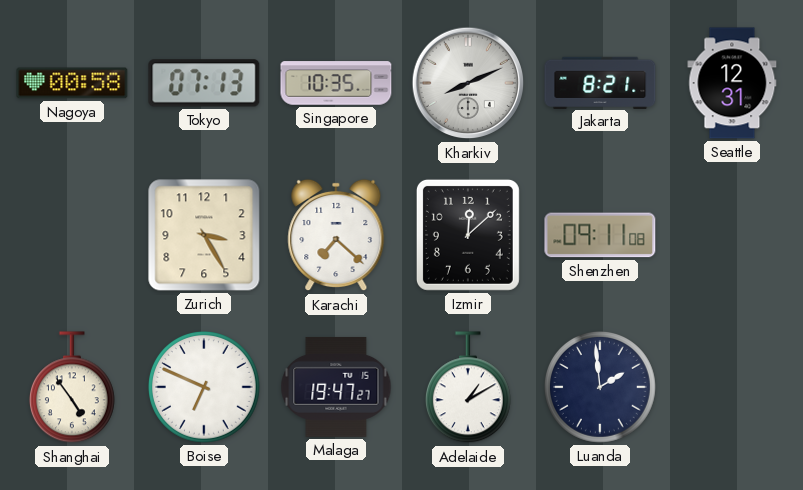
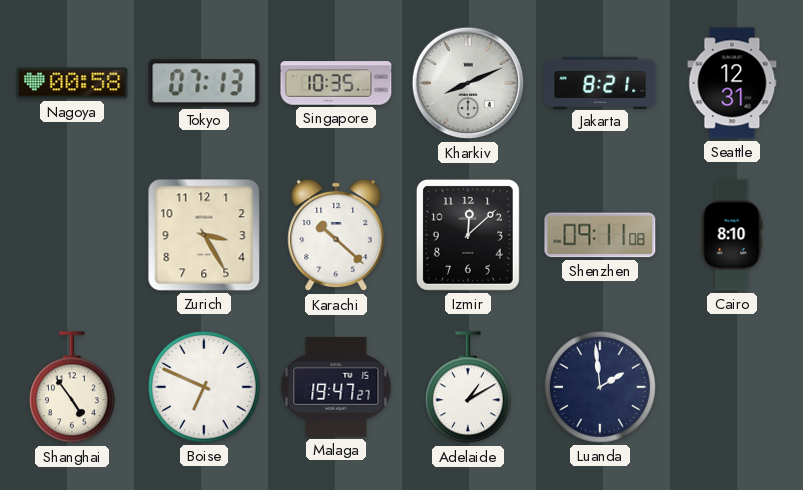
Karachi: 7:22 -> 10:22
Cairo: none -> 8:10
